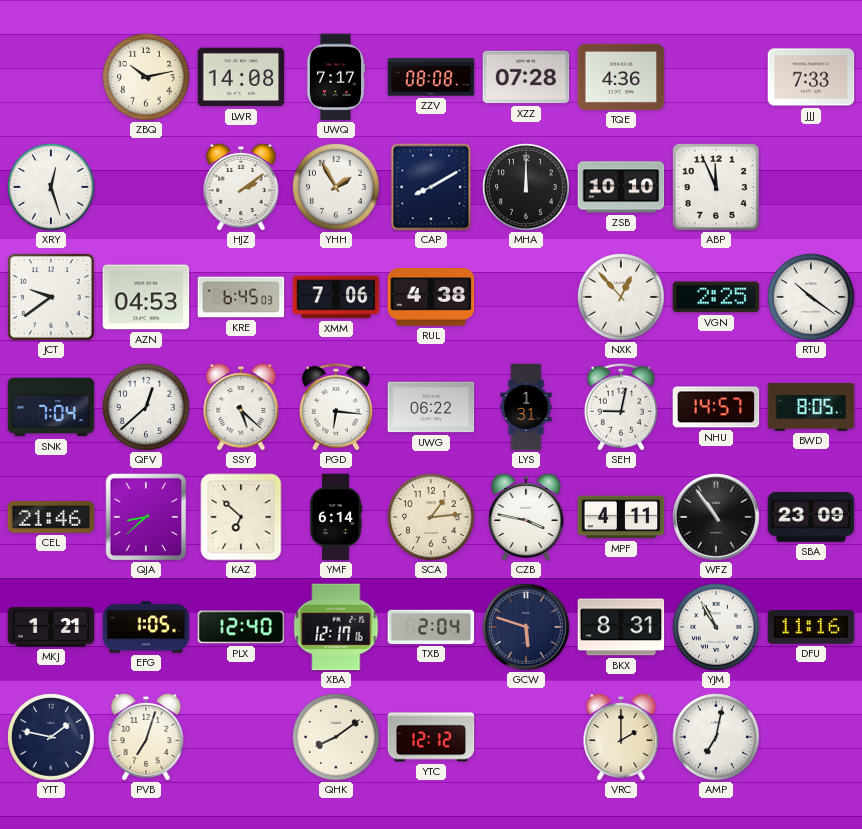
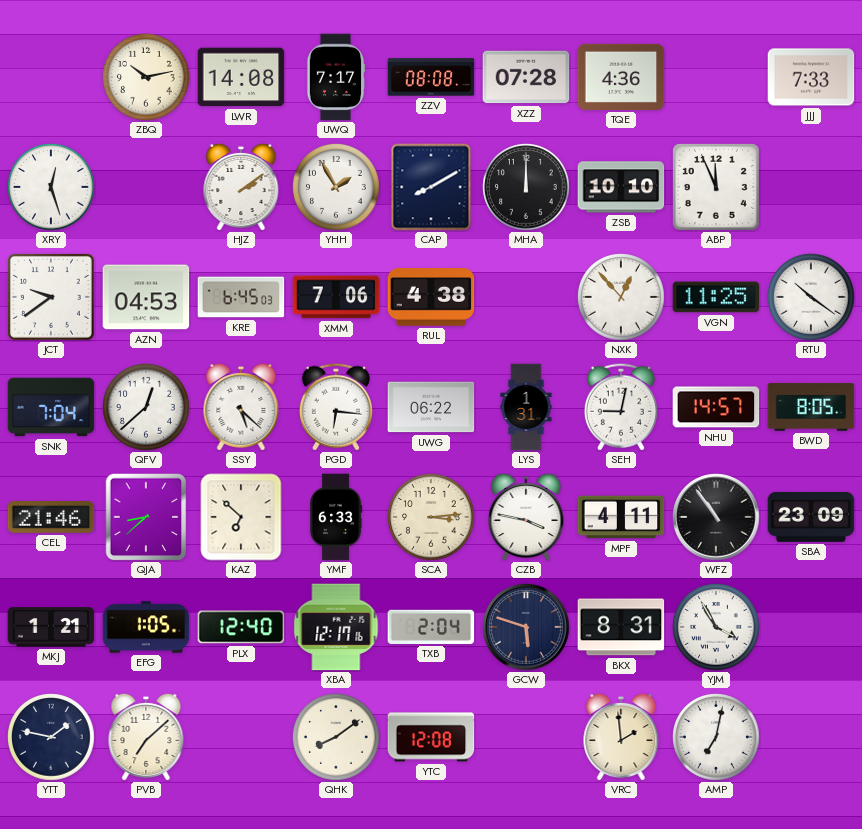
VGN: 2:25 -> 11:25
YMF: 6:14 -> 6:33
SCA: 1:14 -> 3:14
YJM: 10:55 -> 3:55
DFU: 11:16 -> none
PVB: 7:03 -> 7:08
YTC: 12:12 -> 12:08
VRC: 2:00 -> 1:59
